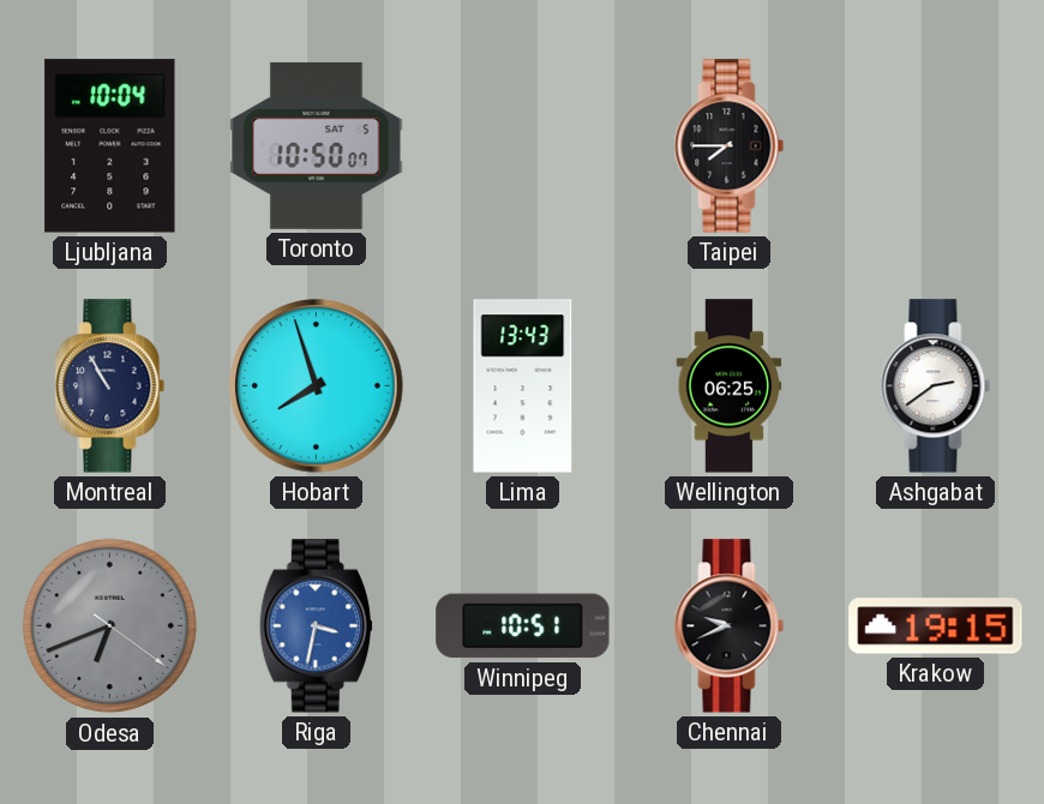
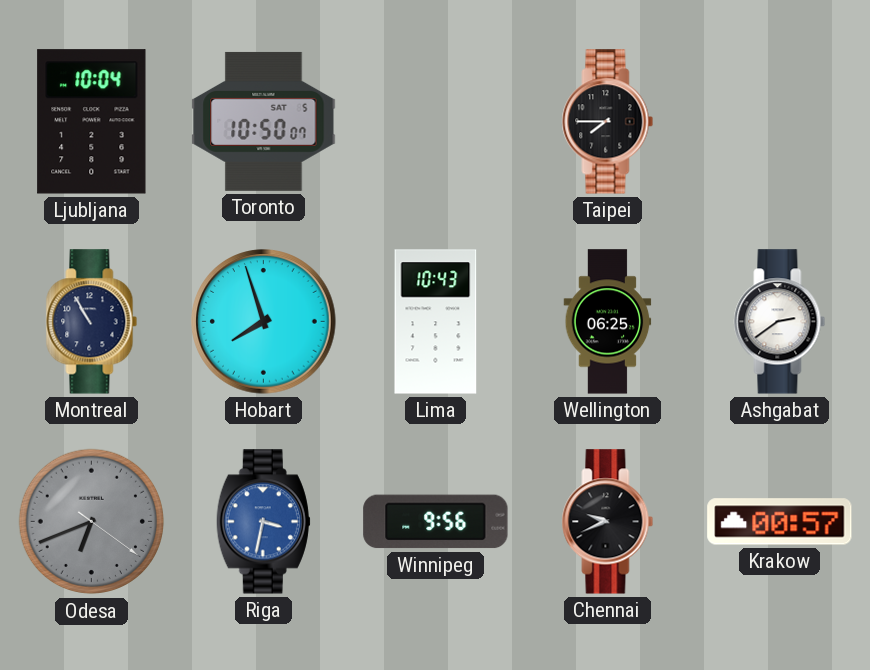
Lima: 13:43 -> 10:43
Winnipeg: 10:51 -> 9:56
Krakow: 19:15 -> 00:57
